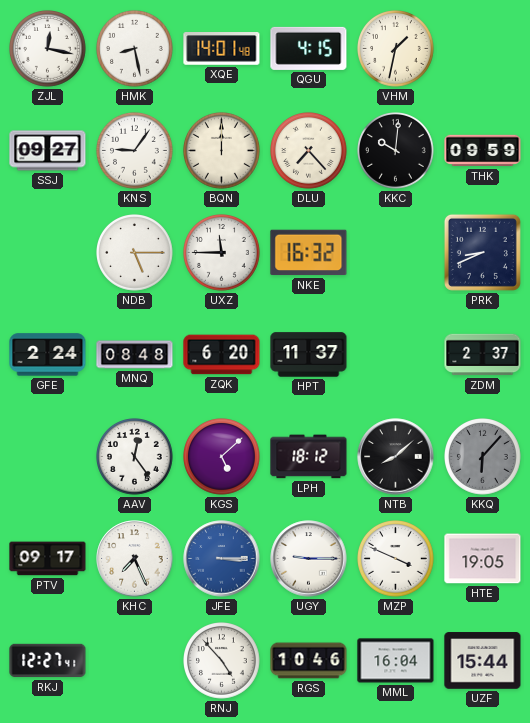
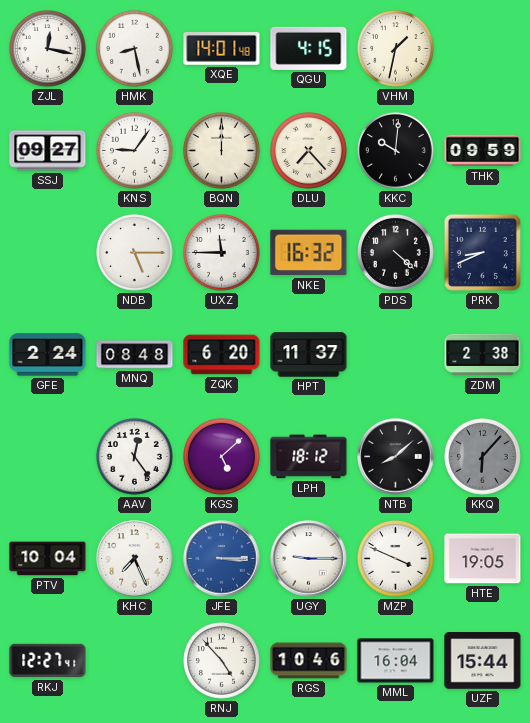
PDS: none -> 4:22
ZDM: 2:37 -> 2:38
PTV: 09:17 -> 10:04
